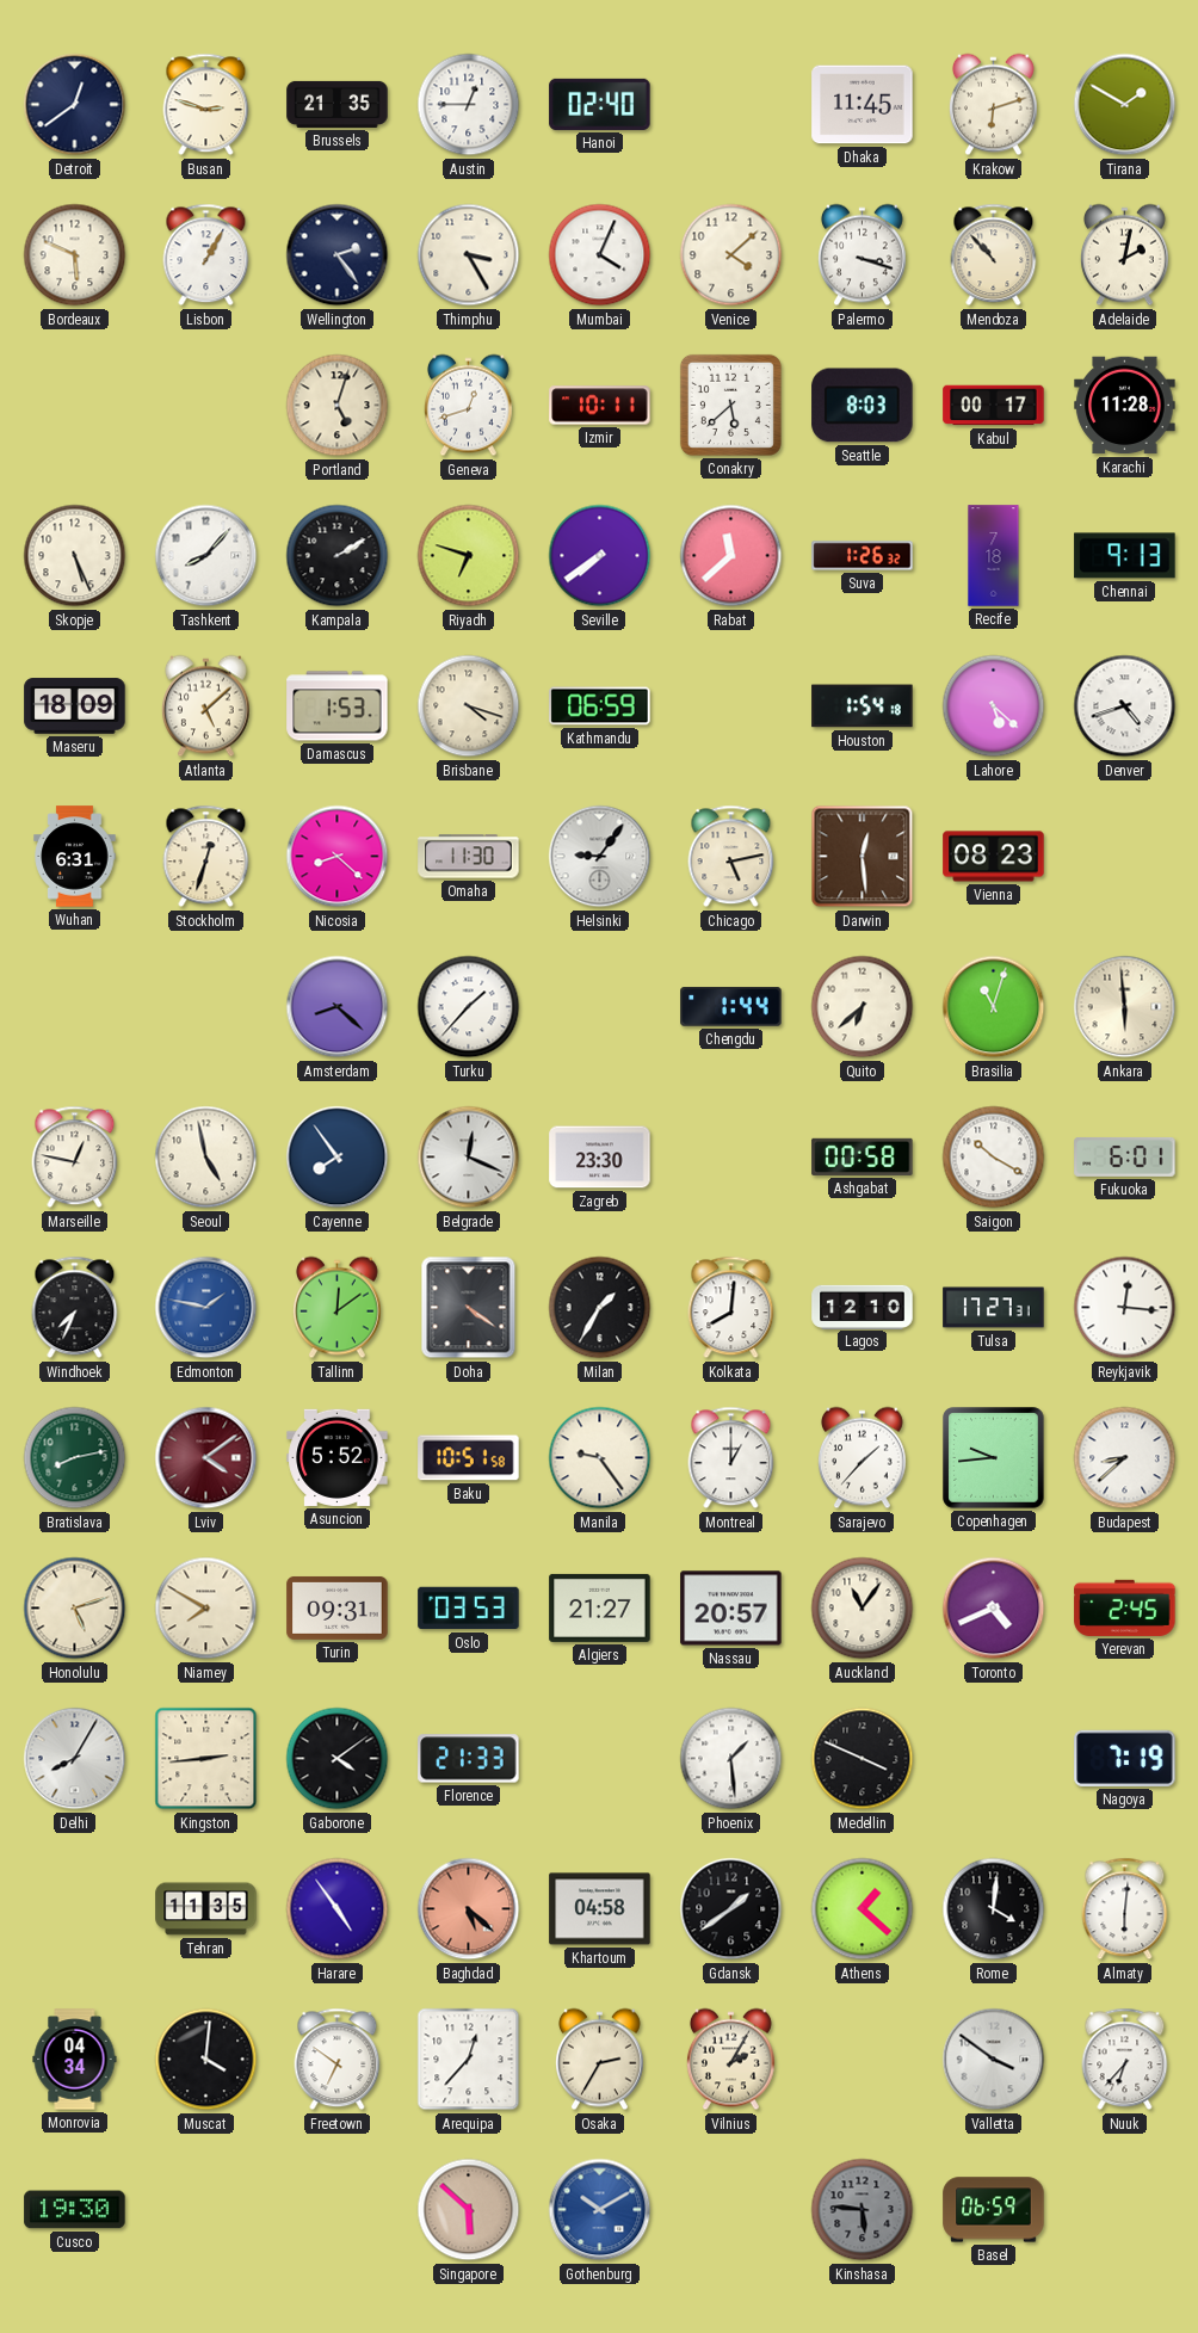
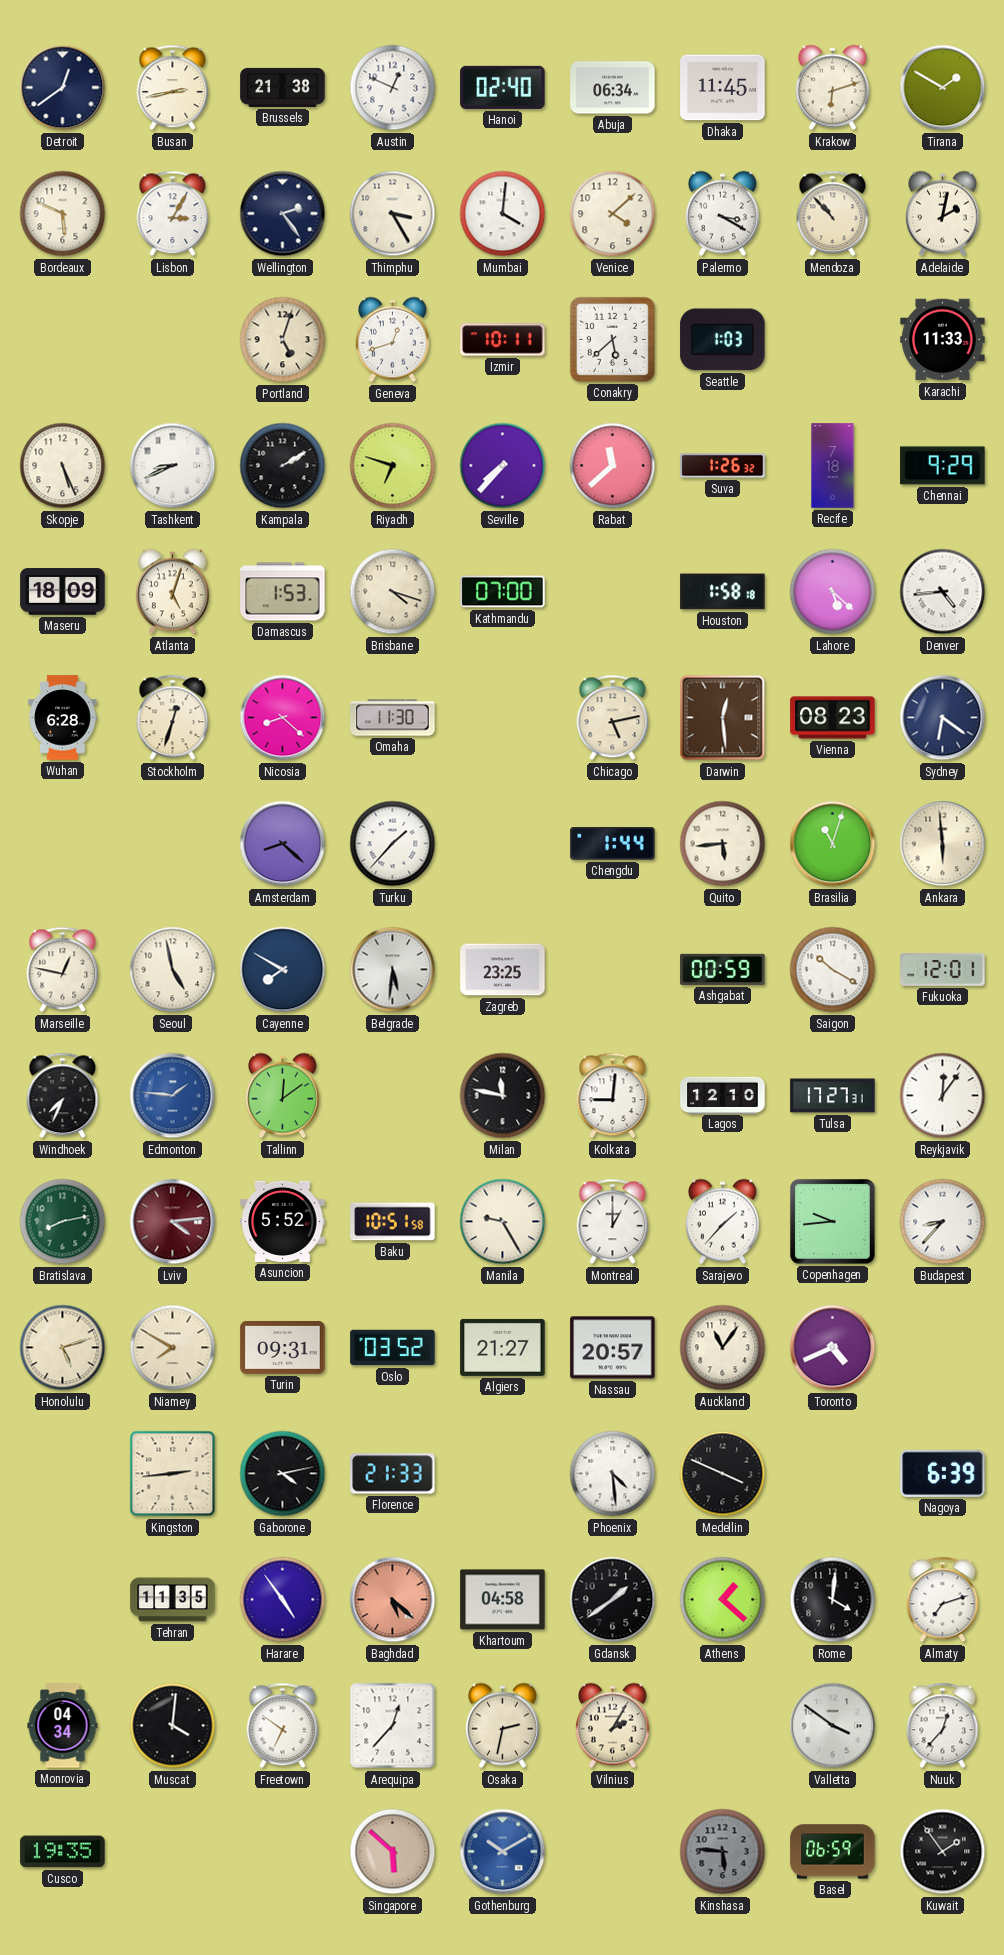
Busan: 2:48 -> 2:43
Brussels: 21:35 -> 21:38
Austin: 12:45 -> 12:49
Abuja: none -> 06:34
Lisbon: 1:05 -> 3:05
Mumbai: 4:04 -> 4:01
Palermo: 3:18 -> 3:20
Seattle: 8:03 -> 1:03
Kabul: 00:17 -> none
Karachi: 11:28 -> 11:33
Tashkent: 8:07 -> 8:41
Seville: 7:39 -> 7:37
Chennai: 9:13 -> 9:29
Atlanta: 5:08 -> 5:03
Kathmandu: 06:59 -> 07:00
Houston: 1:54 -> 1:58
Denver: 4:42 -> 4:44
Wuhan: 6:31 -> 6:28
Helsinki: 9:06 -> none
Sydney: none -> 6:21
Quito: 6:38 -> 5:44
Cayenne: 7:54 -> 7:50
Belgrade: 12:19 -> 5:31
Zagreb: 23:30 -> 23:25
Ashgabat: 00:58 -> 00:59
Fukuoka: 6:01 -> 12:01
Edmonton: 1:47 -> 1:46
Doha: 4:21 -> none
Milan: 1:35 -> 11:47
Kolkata: 8:01 -> 9:01
Reykjavik: 12:16 -> 12:06
Lviv: 4:09 -> 4:14
Manila: 9:24 -> 9:25
Budapest: 8:38 -> 8:37
Oslo: 03:53 -> 03:52
Yerevan: 2:45 -> none
Delhi: 8:05 -> none
Gaborone: 4:09 -> 4:13
Phoenix: 1:29 -> 4:29
Nagoya: 7:19 -> 6:39
Almaty: 6:01 -> 7:12
Osaka: 2:35 -> 2:32
Nuuk: 6:37 -> 12:37
Cusco: 19:30 -> 19:35
Kuwait: none -> 1:54
